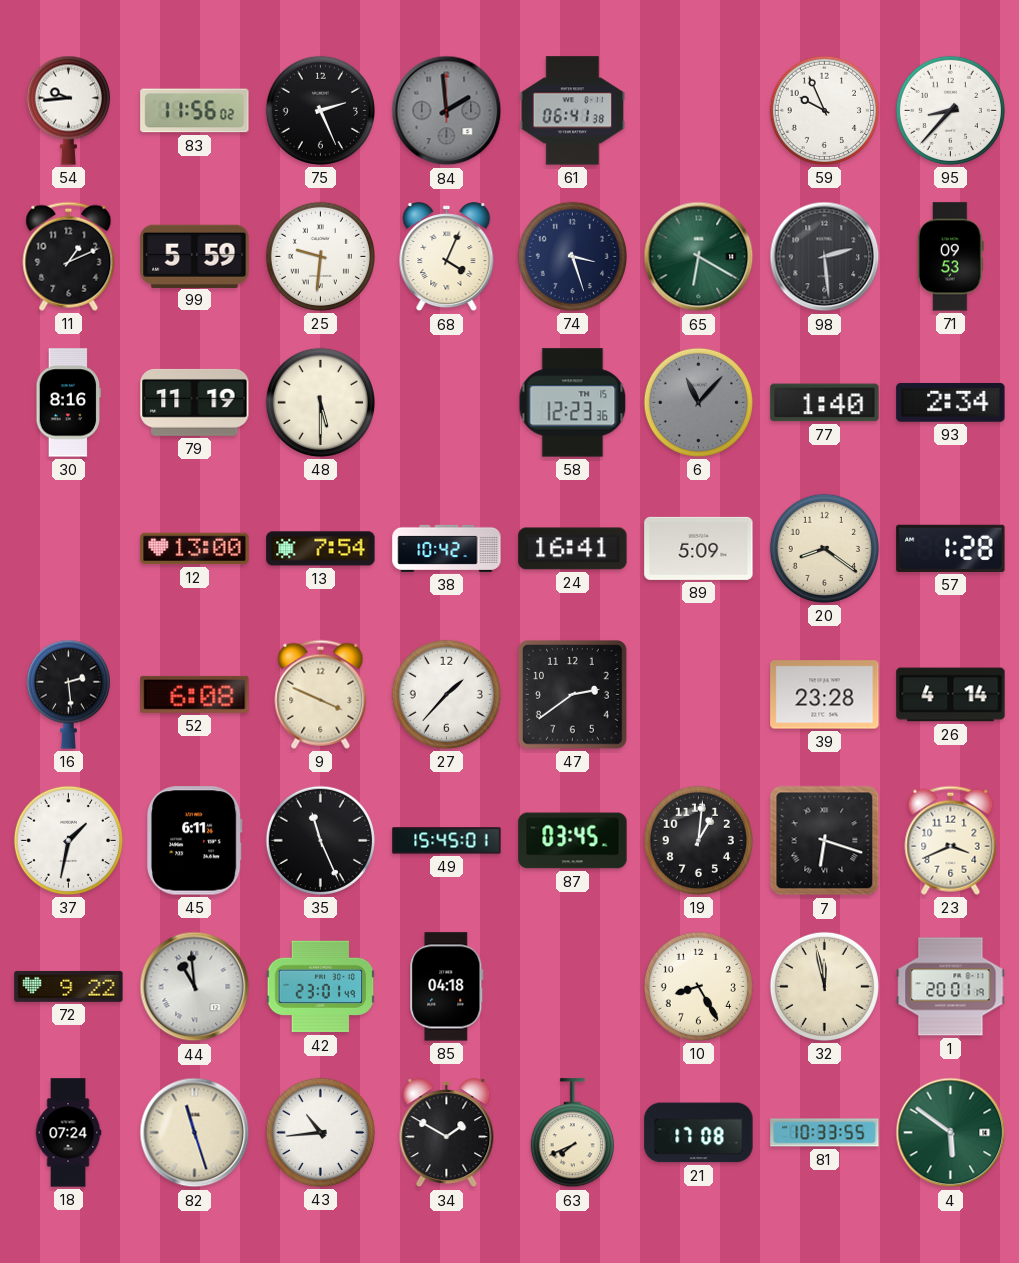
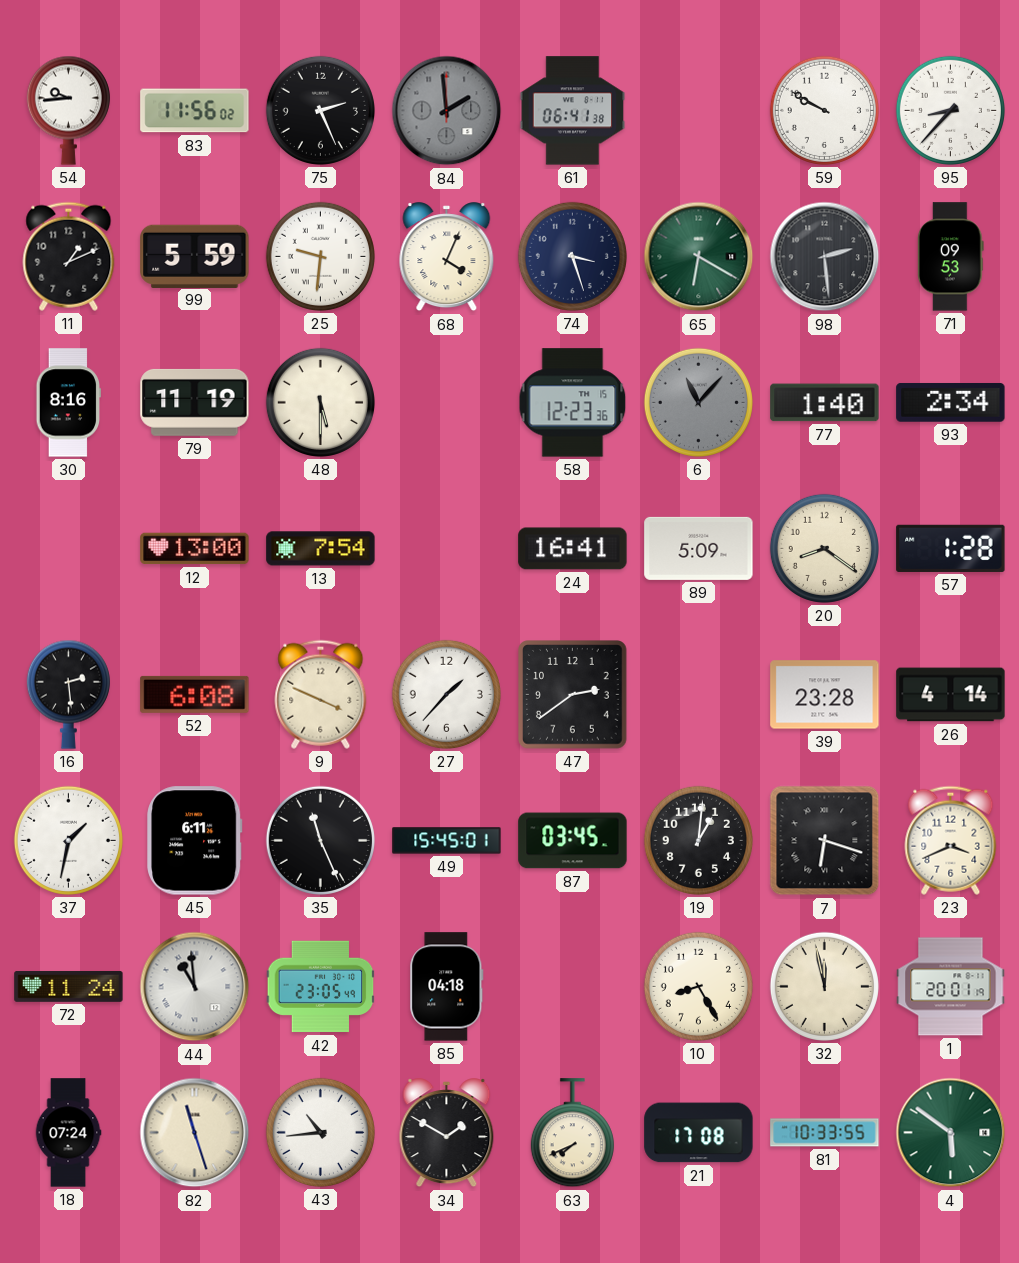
59: 9:56 -> 9:50
38: 10:42 -> none
72: 9:22 -> 11:24
42: 23:01 -> 23:05
